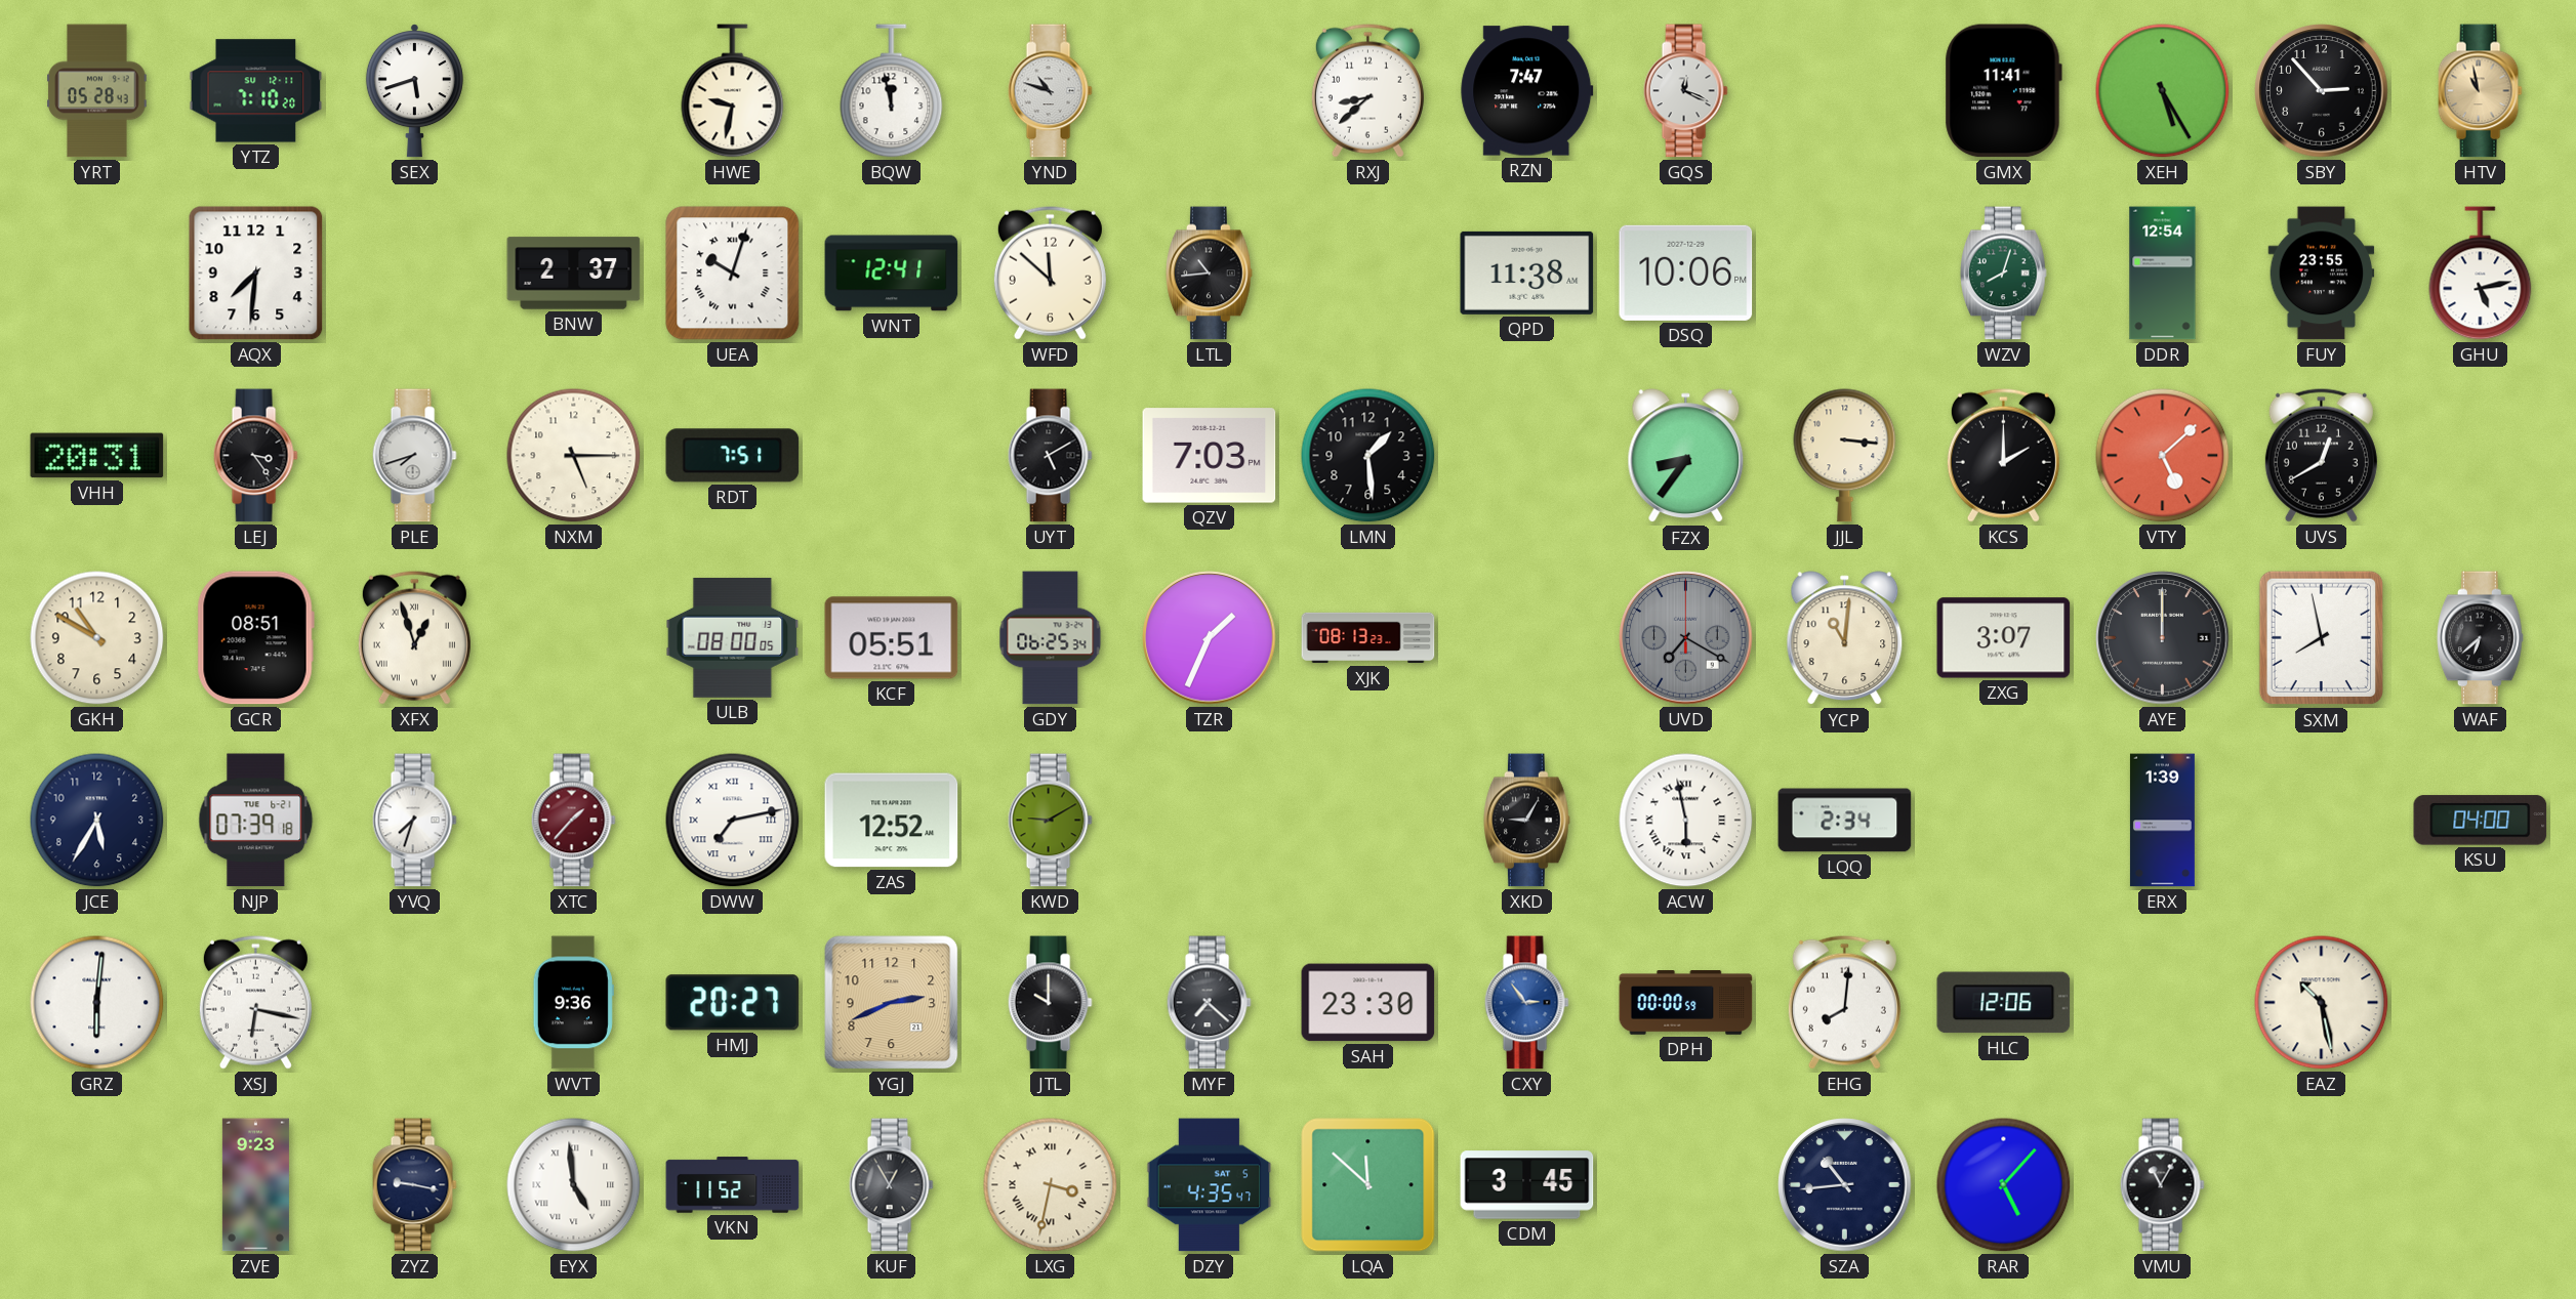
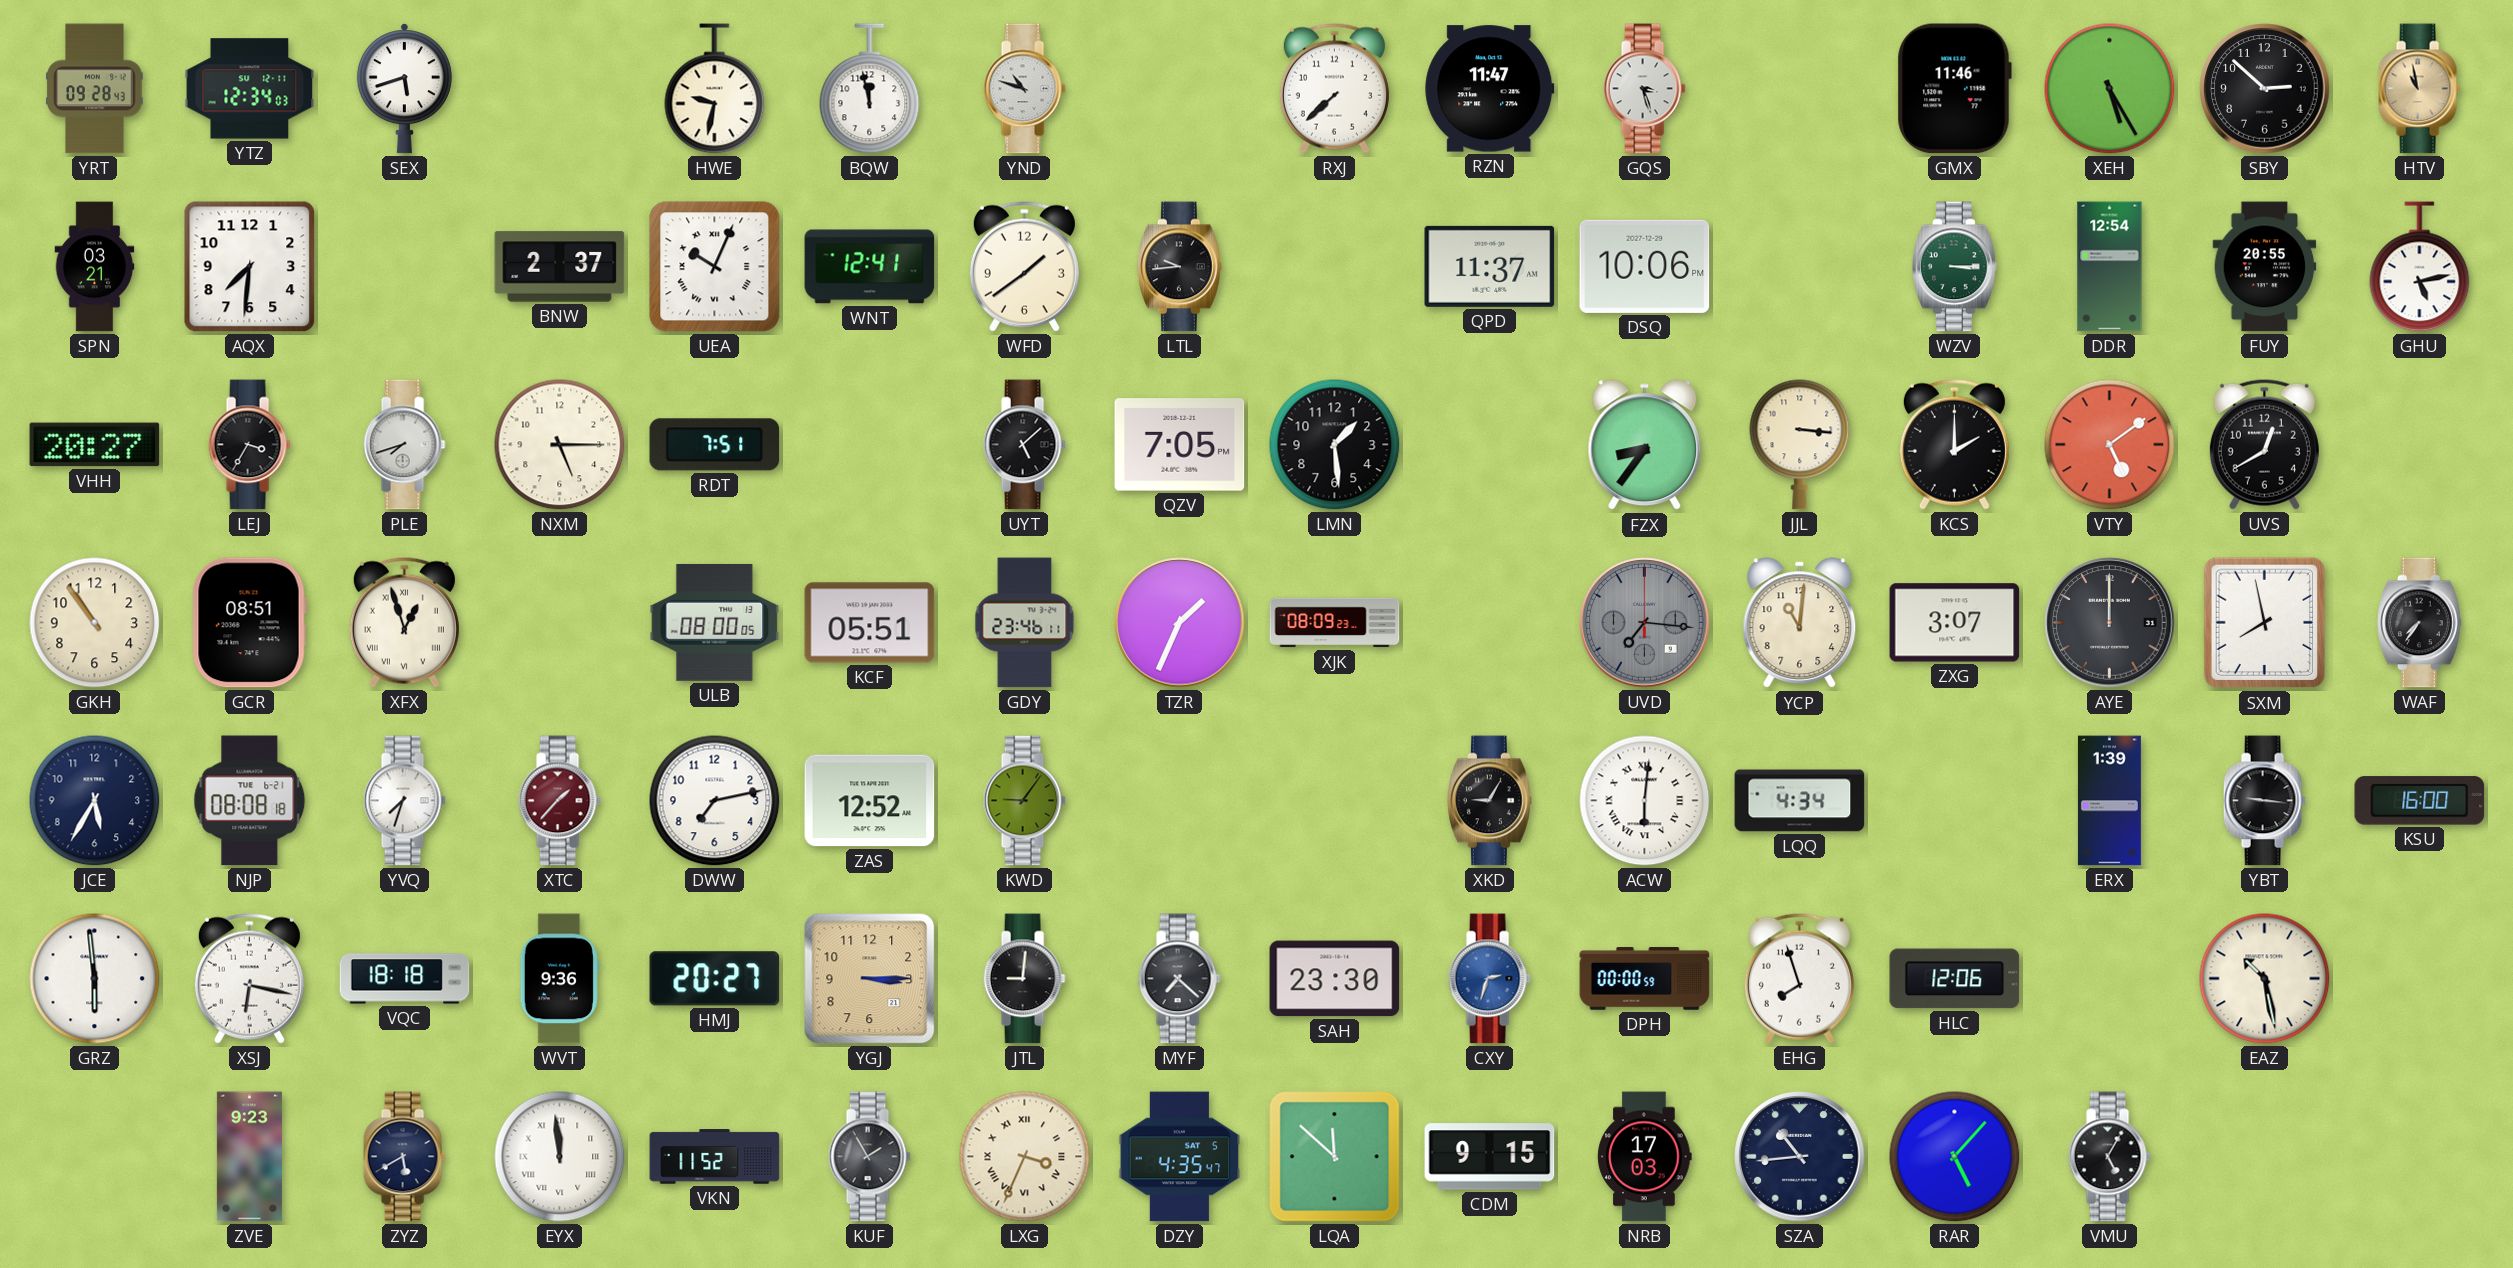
YRT: 05:28 -> 09:28
YTZ: 7:10 -> 12:34
RXJ: 8:38 -> 7:38
RZN: 7:47 -> 11:47
GQS: 12:19 -> 3:27
GMX: 11:41 -> 11:46
SBY: 2:53 -> 2:52
SPN: none -> 03:21
UEA: 10:03 -> 10:04
WFD: 11:52 -> 1:39
LTL: 10:44 -> 9:44
QPD: 11:38 -> 11:37
WZV: 8:03 -> 3:15
FUY: 23:55 -> 20:55
VHH: 20:31 -> 20:27
LEJ: 3:24 -> 3:35
UYT: 5:10 -> 5:08
QZV: 7:03 -> 7:05
VTY: 5:08 -> 5:09
GKH: 10:50 -> 10:54
GDY: 06:25 -> 23:46
XJK: 08:13 -> 08:09
UVD: 7:20 -> 7:16
WAF: 6:38 -> 7:36
NJP: 07:39 -> 08:08
DWW numerals: Roman -> Arabic
KWD: 9:10 -> 9:06
ACW: 5:58 -> 6:01
LQQ: 2:34 -> 4:34
YBT: none -> 9:16
KSU: 04:00 -> 16:00
GRZ: 6:01 -> 5:59
VQC: none -> 18:18
YGJ: 2:41 -> 3:15
JTL: 10:00 -> 9:01
CXY: 2:54 -> 2:33
EHG: 8:01 -> 7:57
ZYZ: 9:17 -> 5:40
EYX: 4:59 -> 11:59
KUF: 12:55 -> 1:55
LXG: 3:32 -> 3:34
CDM: 3:45 -> 9:15
NRB: none -> 17:03
VMU: 11:05 -> 5:05
